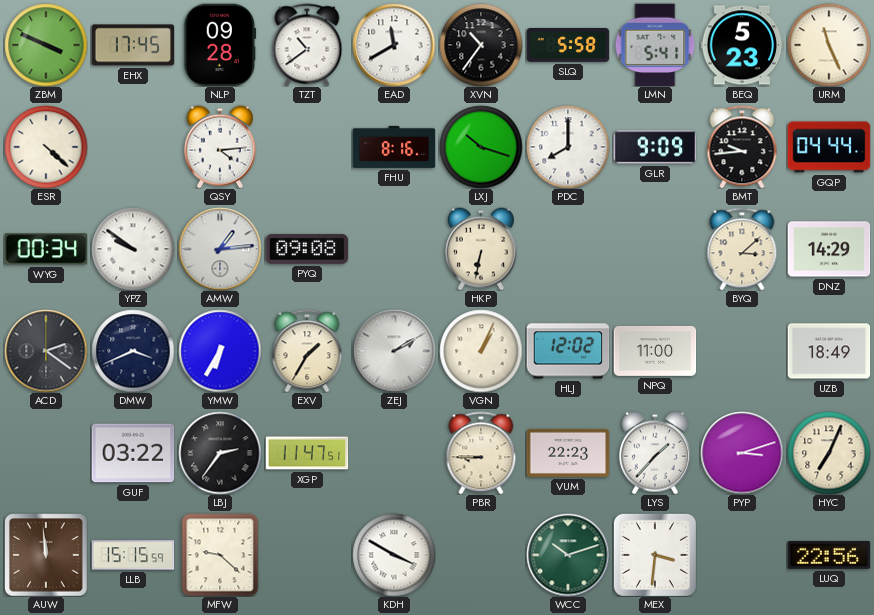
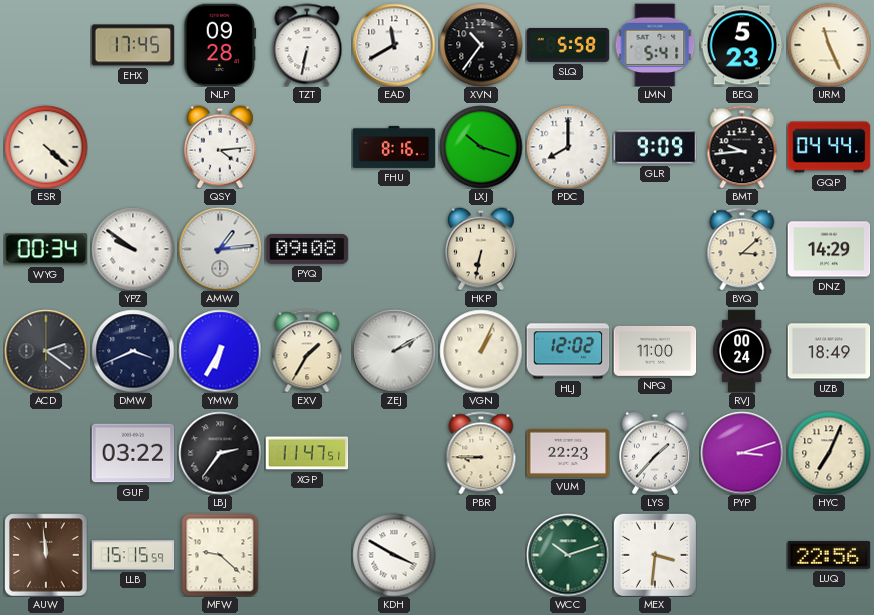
ZBM: 3:49 -> none
TZT: 10:39 -> 6:32
RVJ: none -> 00:24
